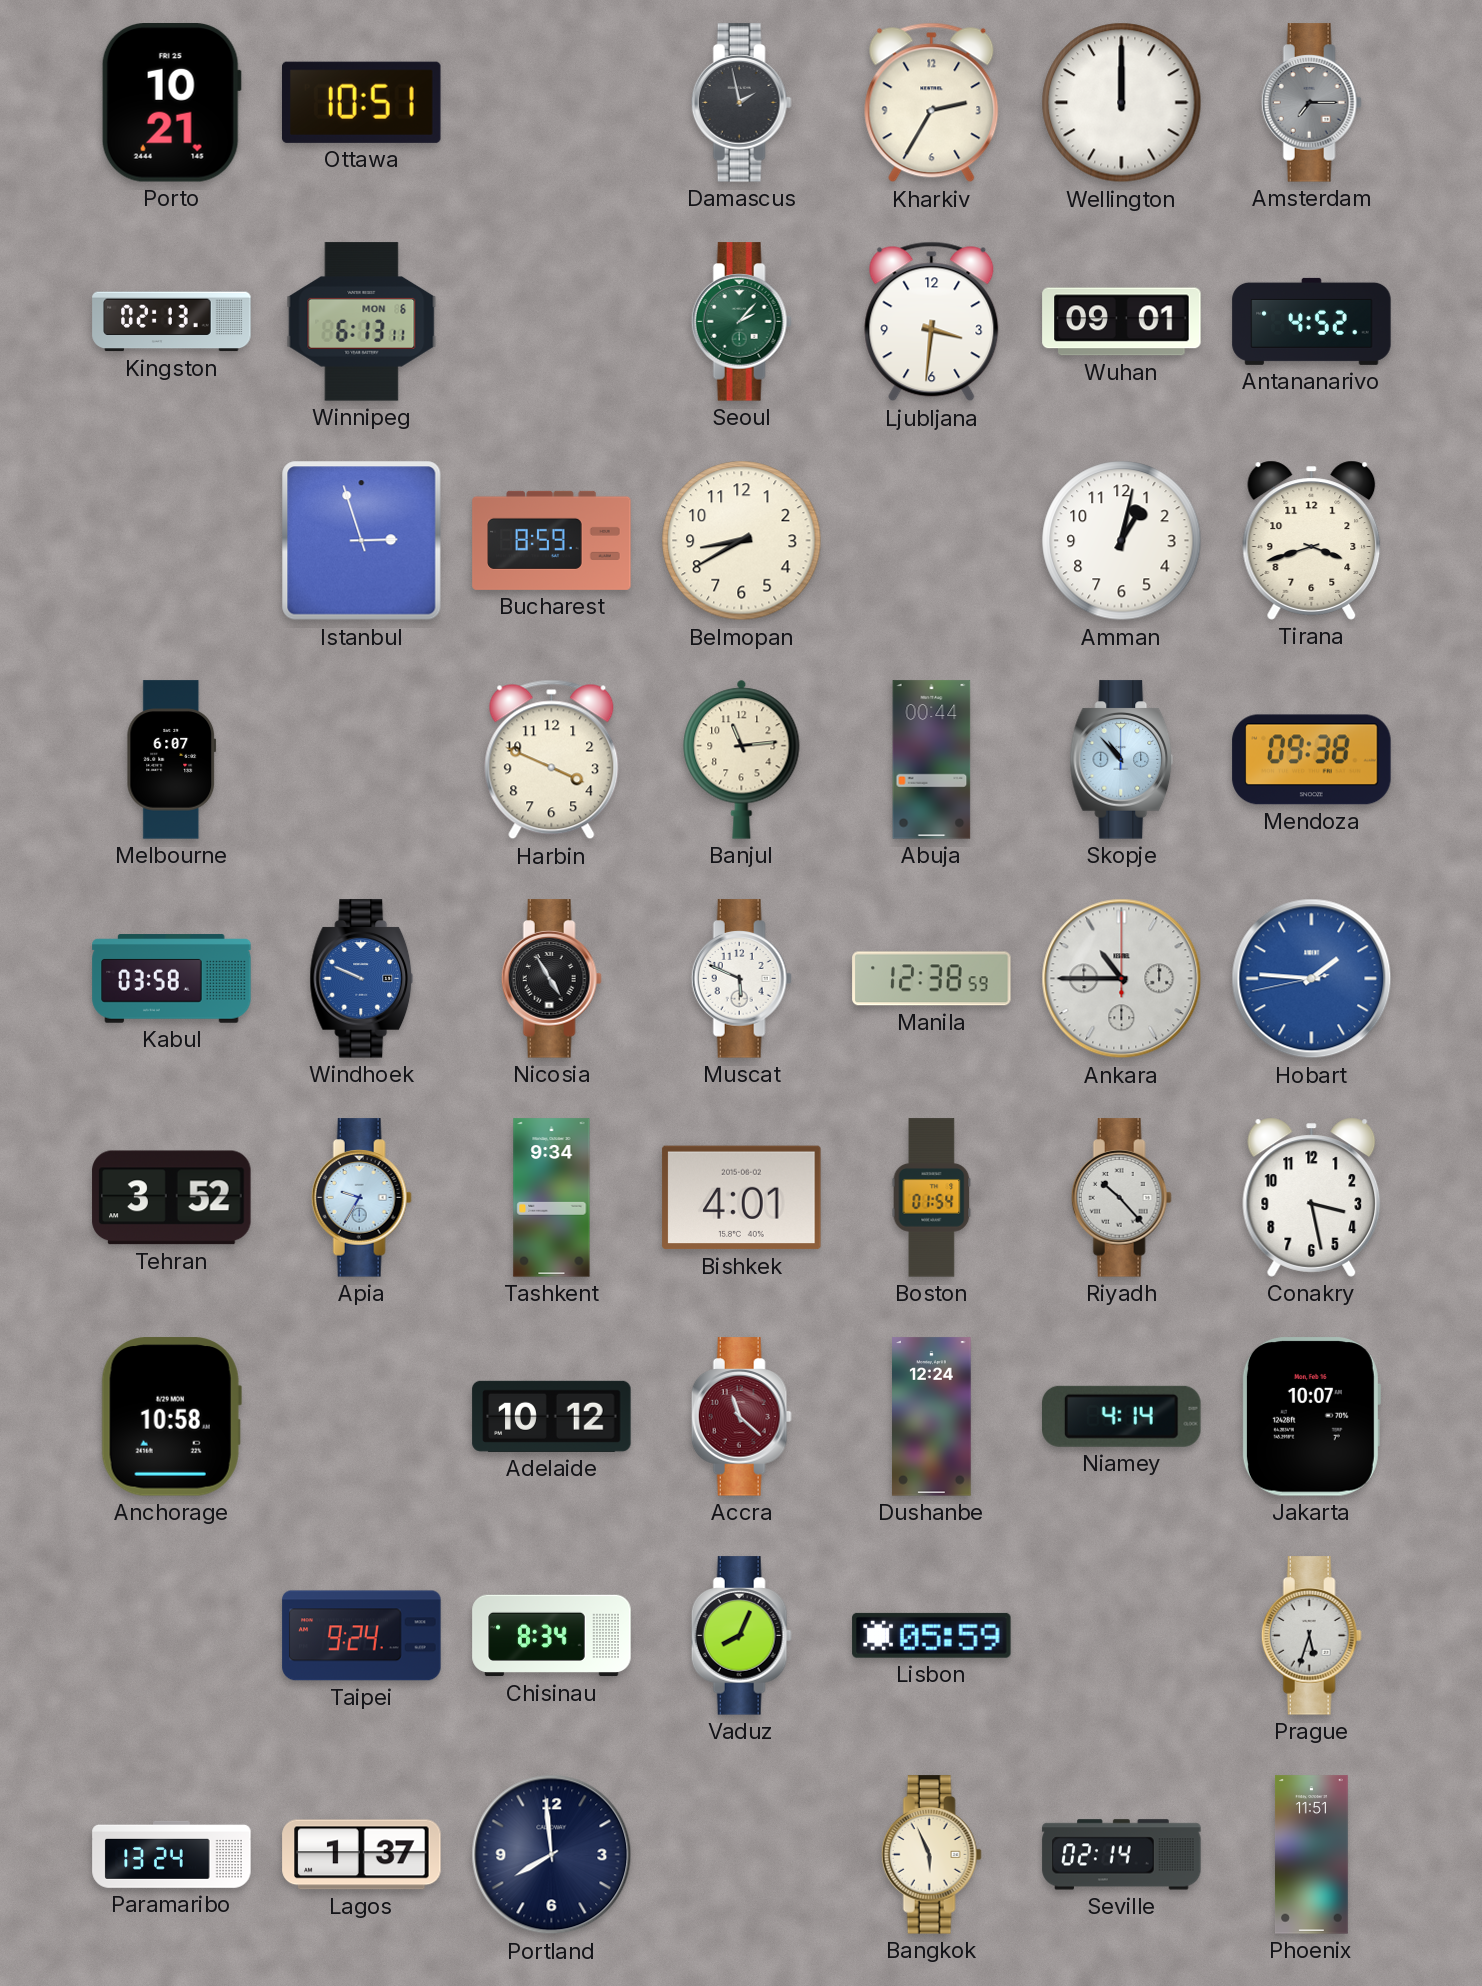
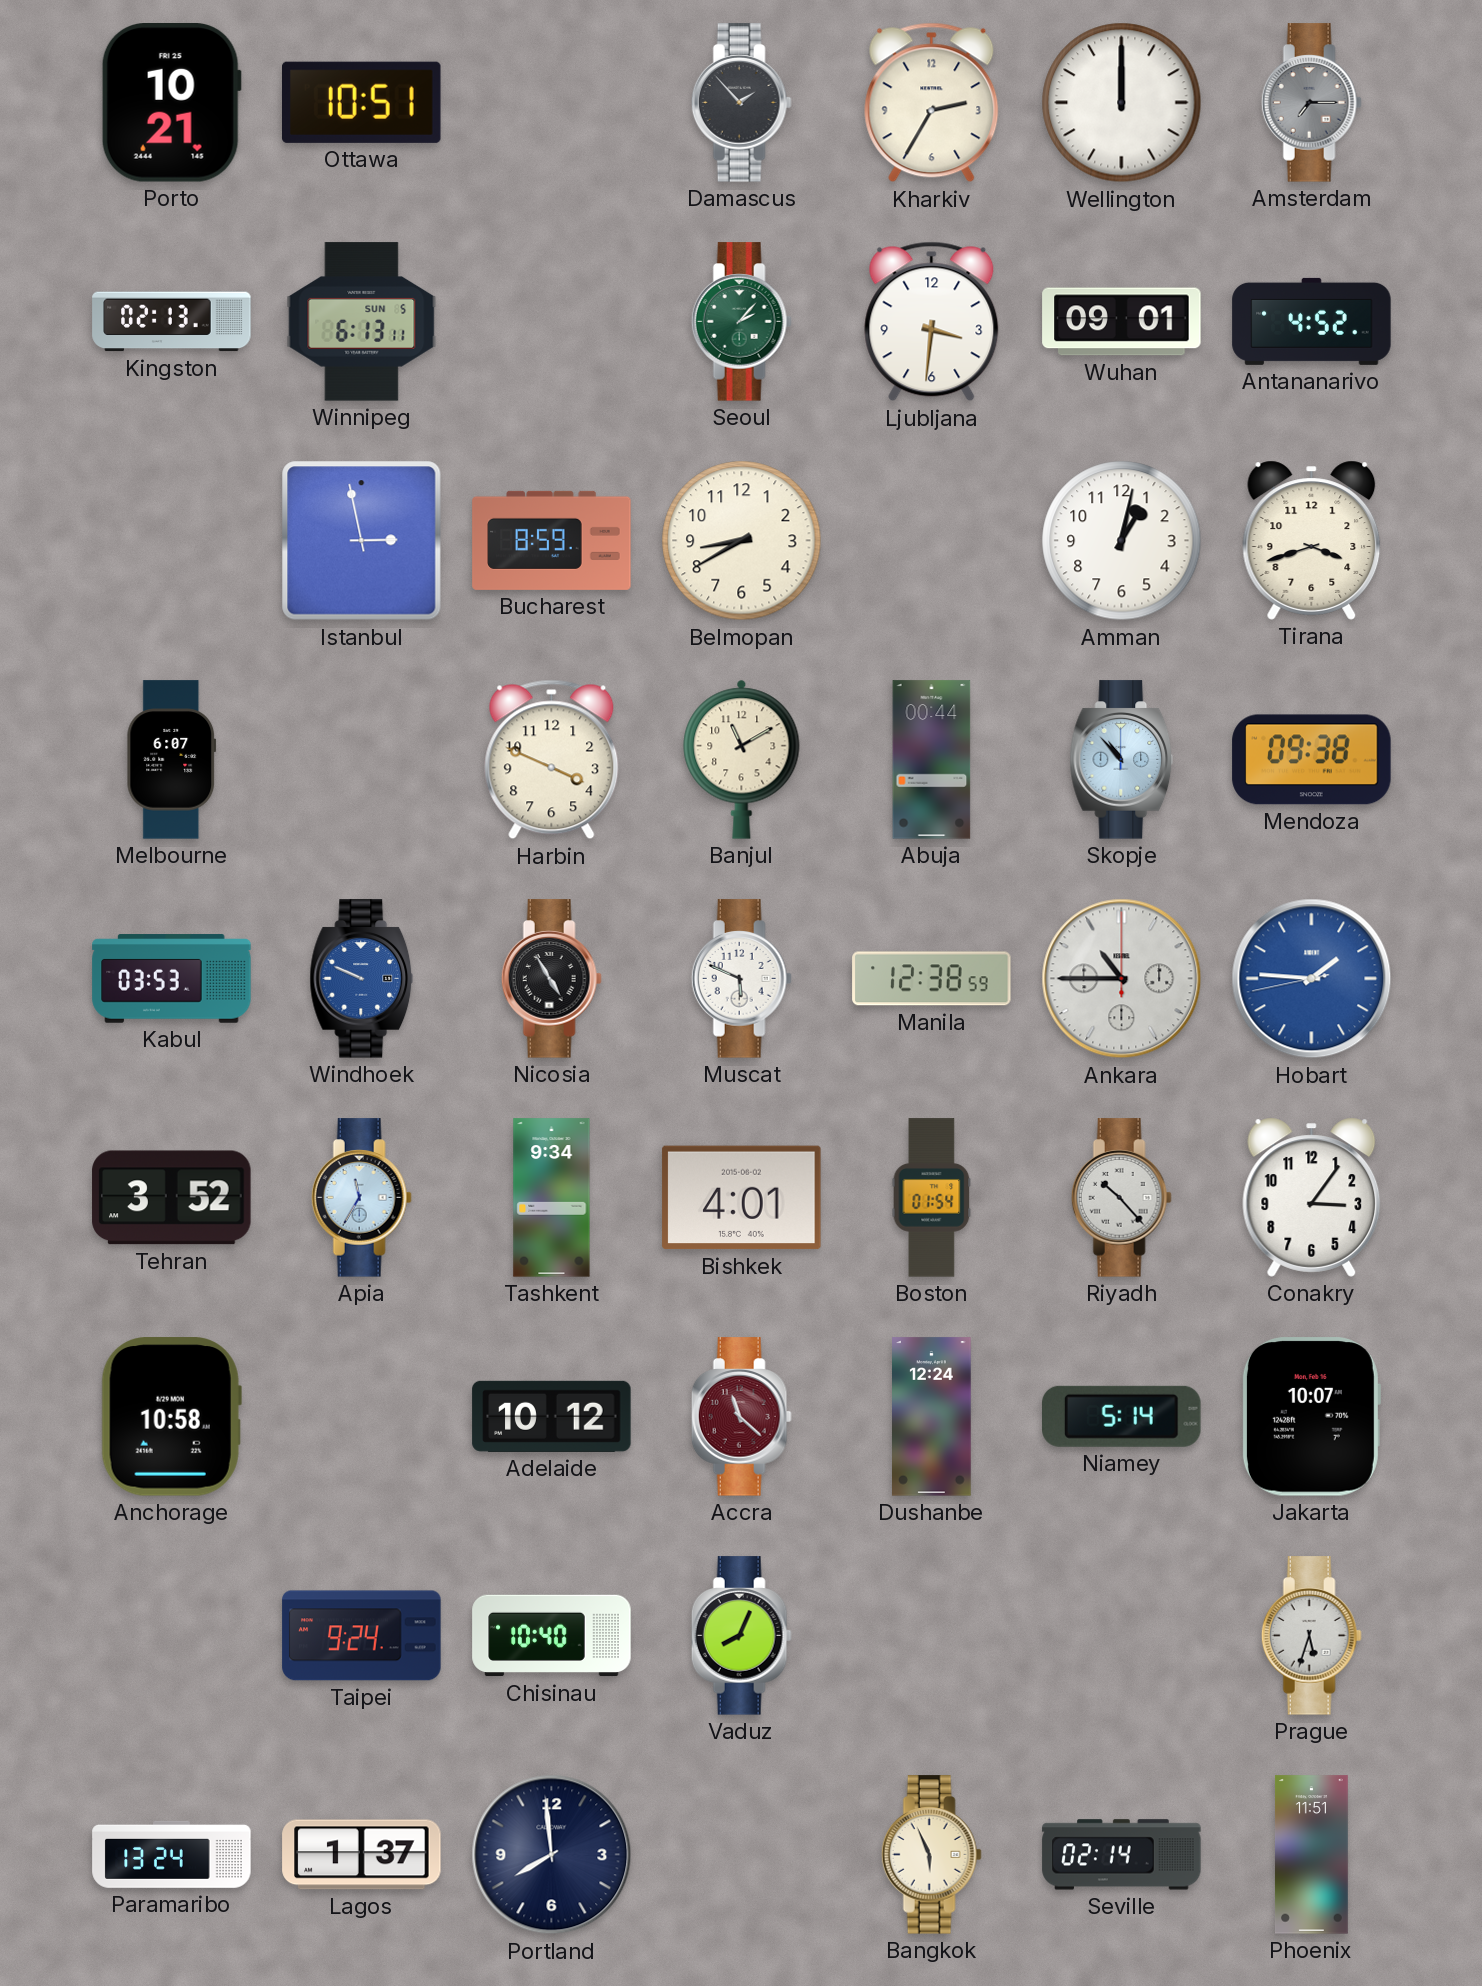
Damascus: 1:58 -> 1:53
Winnipeg date: MON 6 -> SUN 5
Istanbul: 2:57 -> 2:58
Banjul: 11:14 -> 11:10
Kabul: 03:58 -> 03:53
Apia: 9:35 -> 11:35
Conakry: 3:28 -> 3:06
Niamey: 4:14 -> 5:14
Chisinau: 8:34 -> 10:40
Lisbon: 05:59 -> none
